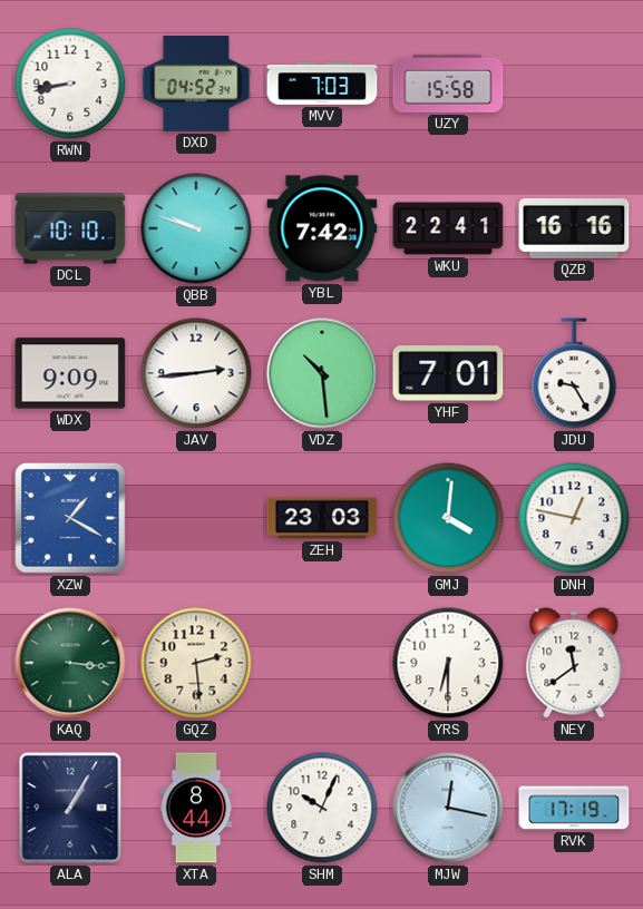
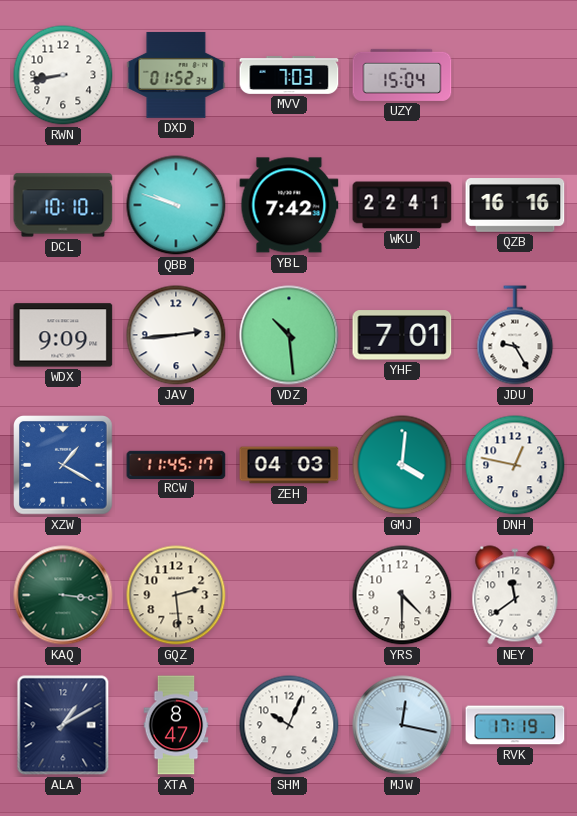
DXD: 04:52 -> 01:52
UZY: 15:58 -> 15:04
RCW: none -> 11:45
ZEH: 23:03 -> 04:03
YRS: 6:30 -> 4:30
ALA: 1:05 -> 1:10
XTA: 8:44 -> 8:47
